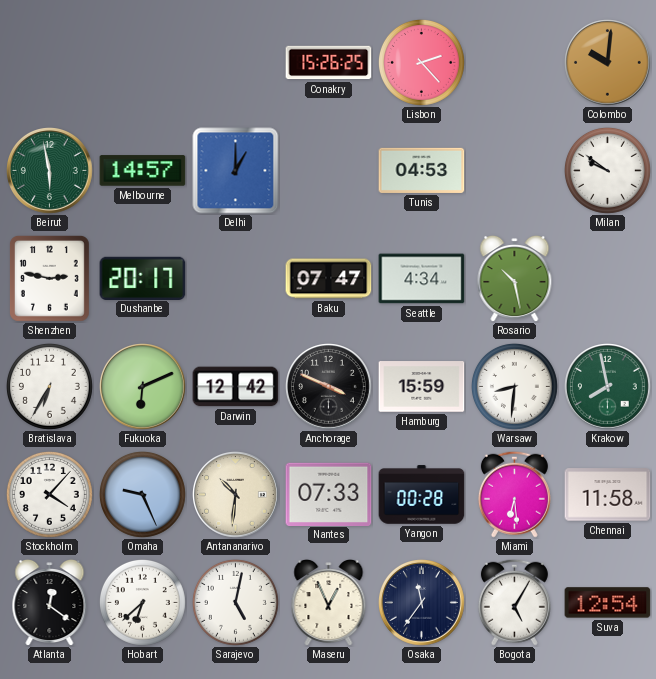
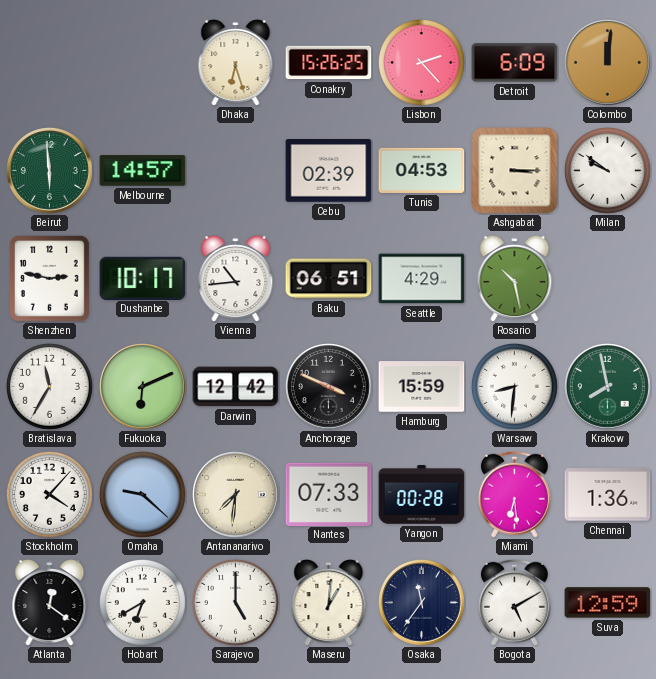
Dhaka: none -> 6:27
Detroit: none -> 6:09
Colombo: 10:01 -> 12:01
Beirut: 5:58 -> 5:59
Delhi: 1:00 -> none
Cebu: none -> 02:39
Ashgabat: none -> 3:15
Dushanbe: 20:17 -> 10:17
Vienna: none -> 10:44
Baku: 07:47 -> 06:51
Seattle: 4:34 -> 4:29
Bratislava: 6:35 -> 11:35
Omaha: 9:26 -> 9:22
Antananarivo: 10:31 -> 7:31
Chennai: 11:58 -> 1:36
Hobart: 6:38 -> 6:40
Sarajevo: 5:02 -> 5:00
Maseru: 12:56 -> 1:01
Bogota: 5:05 -> 5:10
Suva: 12:54 -> 12:59
